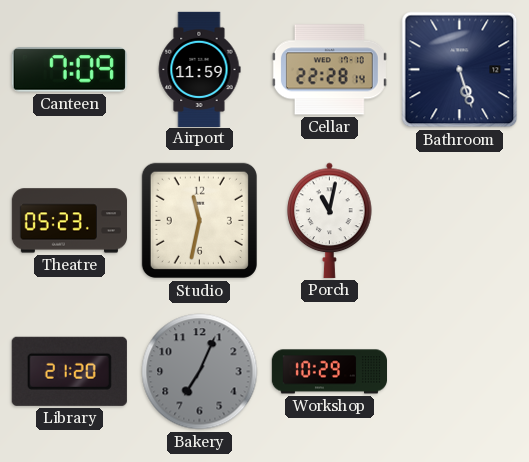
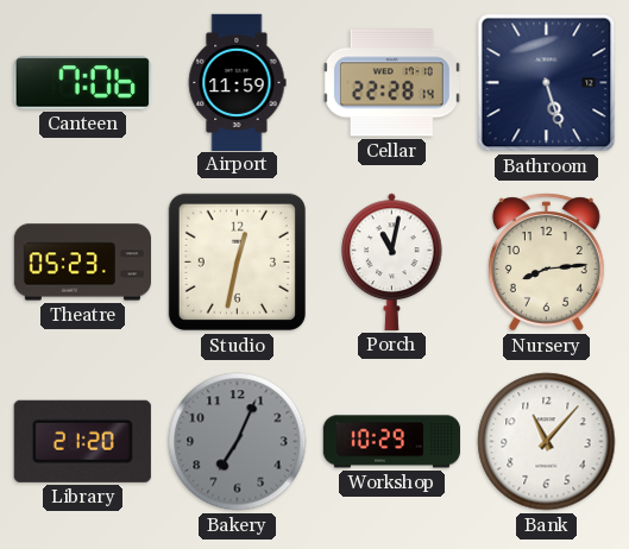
Canteen: 7:09 -> 7:06
Studio: 11:32 -> 12:32
Nursery: none -> 8:14
Bank: none -> 11:07
